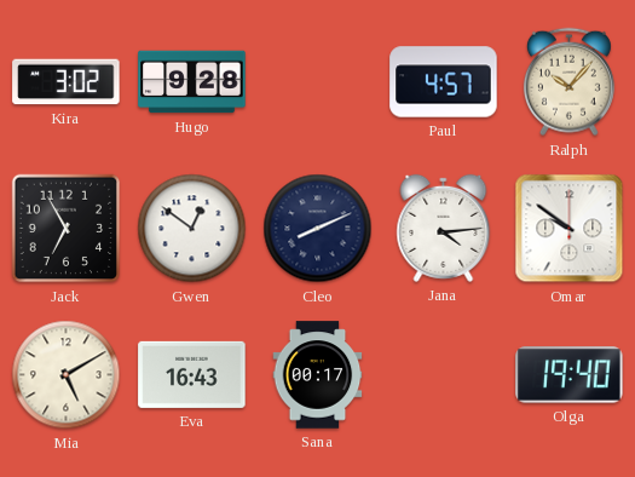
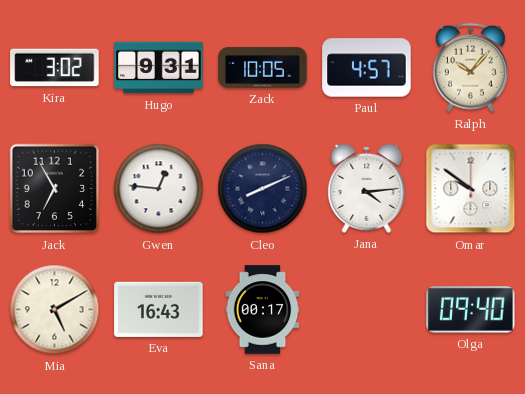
Hugo: 9:28 -> 9:31
Zack: none -> 10:05
Gwen: 12:51 -> 12:46
Olga: 19:40 -> 09:40
